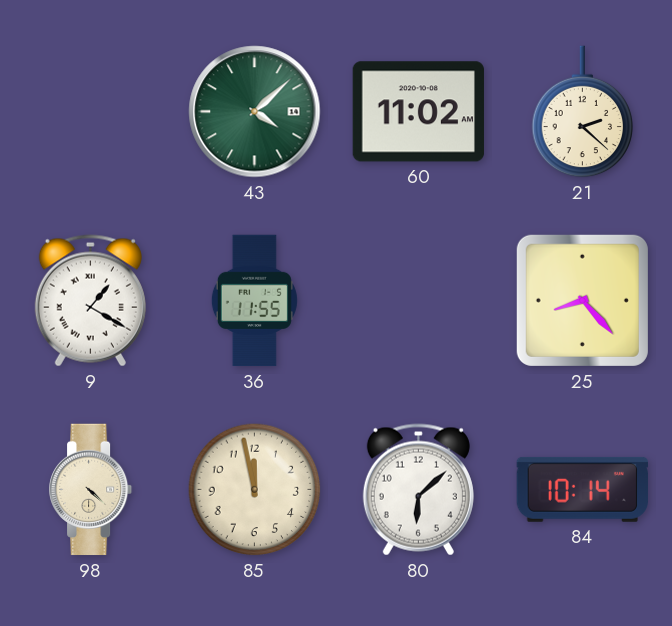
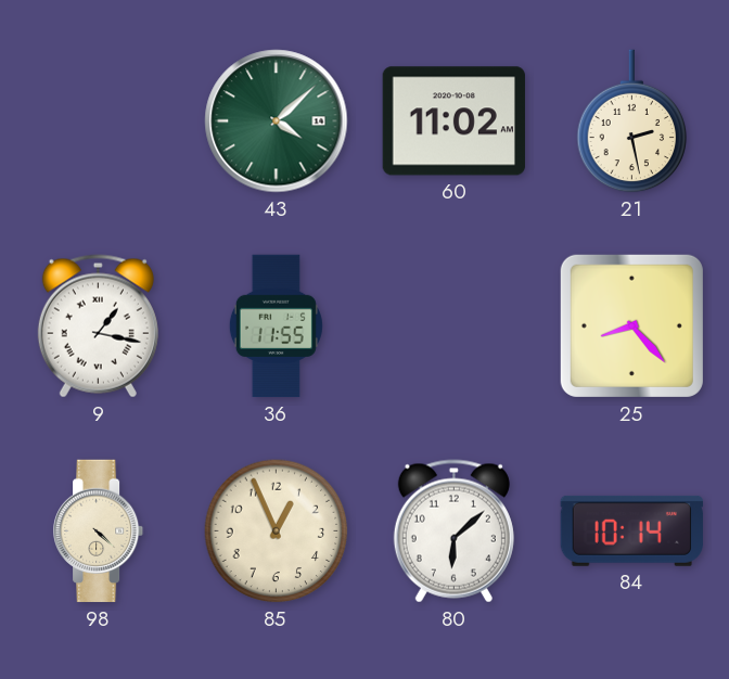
21: 2:22 -> 2:28
9: 1:20 -> 1:17
85: 11:58 -> 12:56
